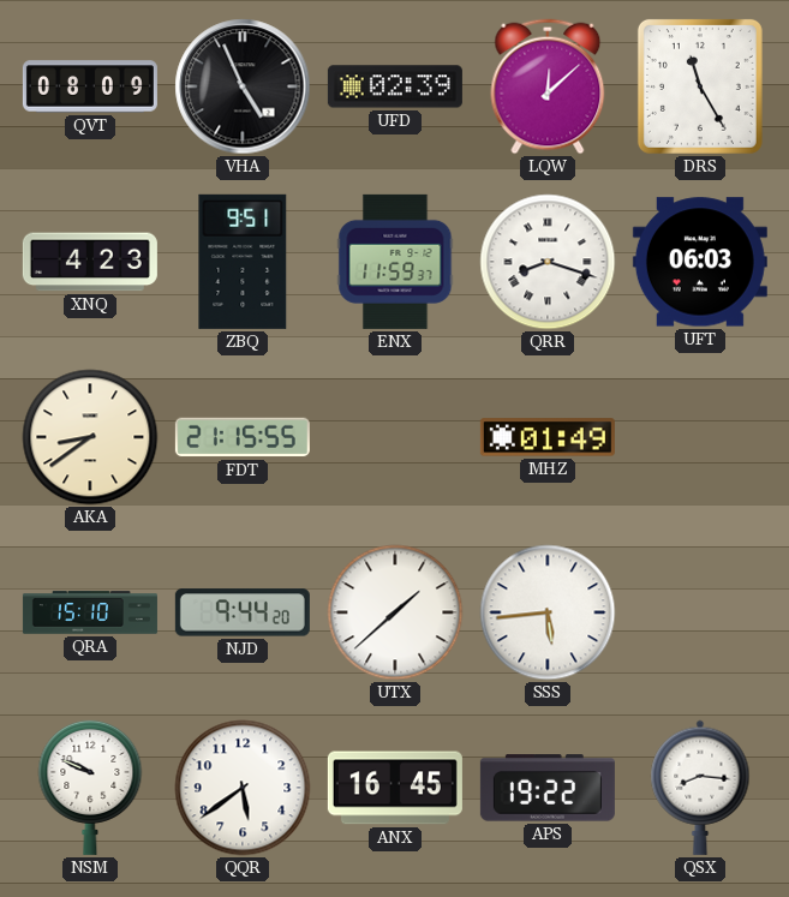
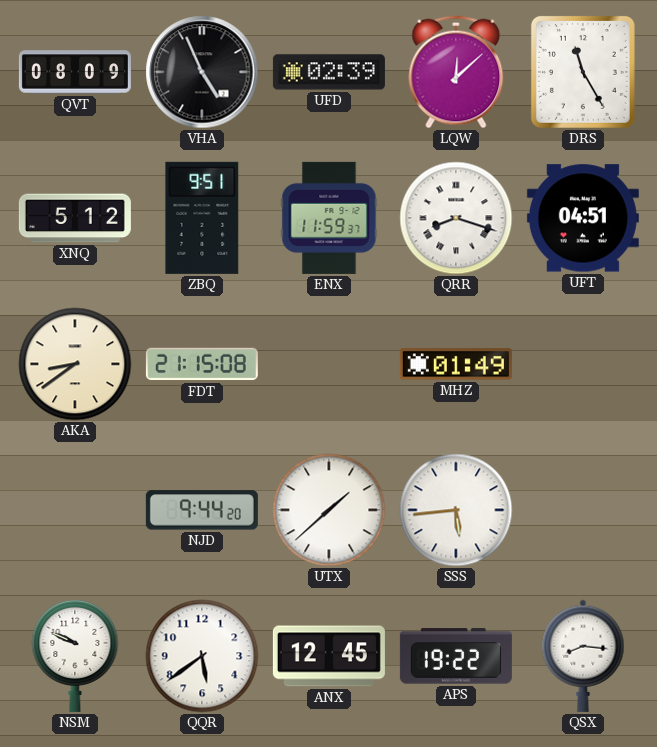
XNQ: 4:23 -> 5:12
UFT: 06:03 -> 04:51
FDT: 21:15:55 -> 21:15:08
QRA: 15:10 -> none
ANX: 16:45 -> 12:45
